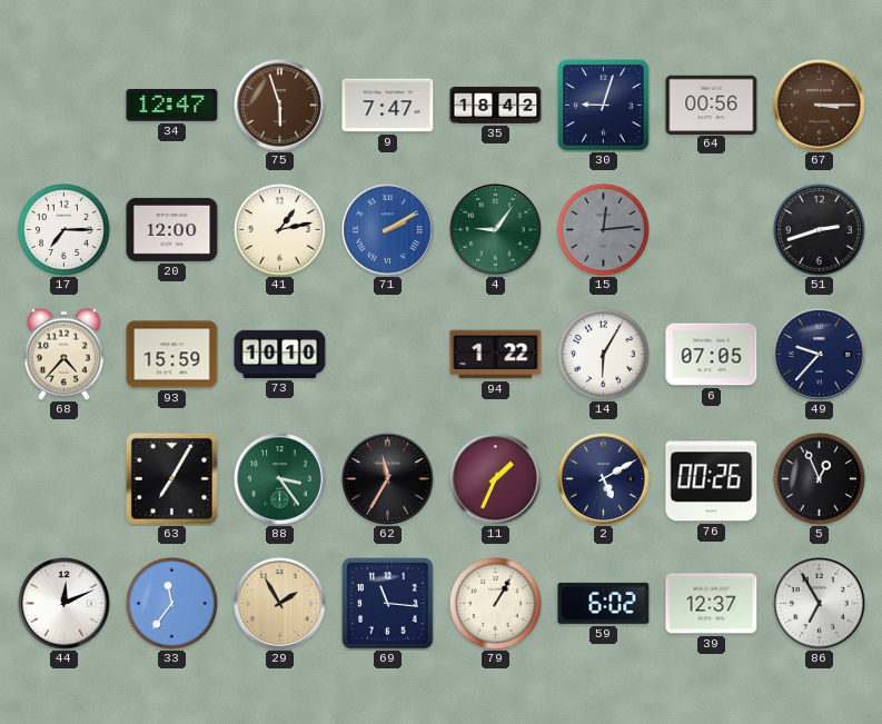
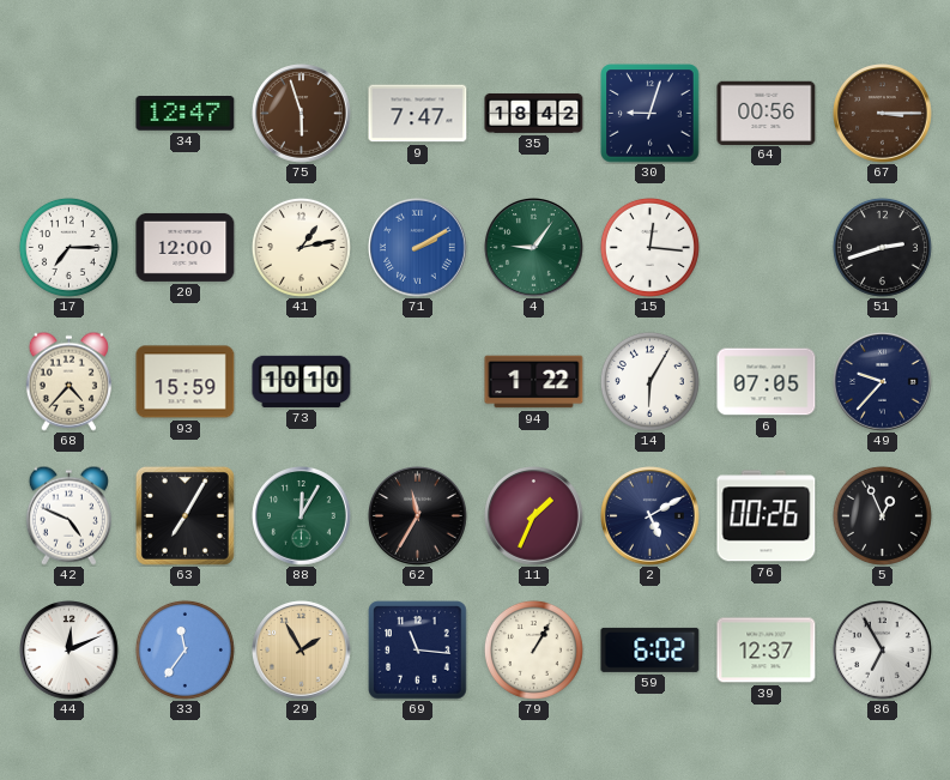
15: 12:14 -> 12:16
15 dial: grey -> white
42: none -> 4:49
88: 3:24 -> 12:05
